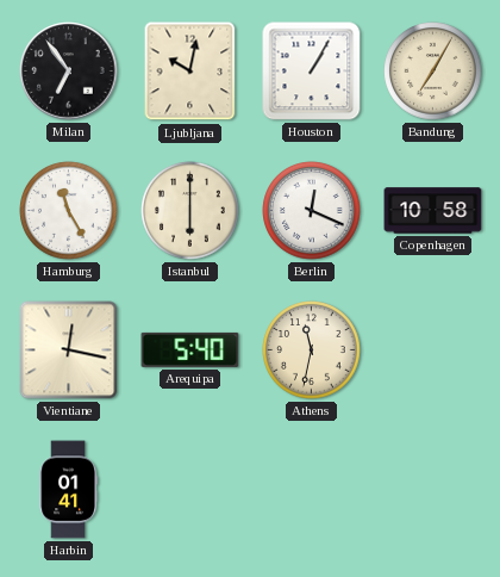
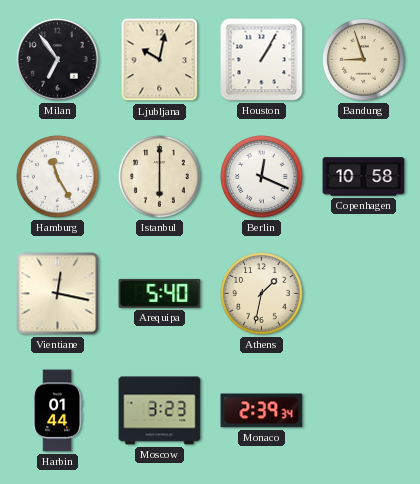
Bandung: 7:05 -> 8:57
Athens: 11:32 -> 1:32
Harbin: 01:41 -> 01:44
Moscow: none -> 3:23
Monaco: none -> 2:39
